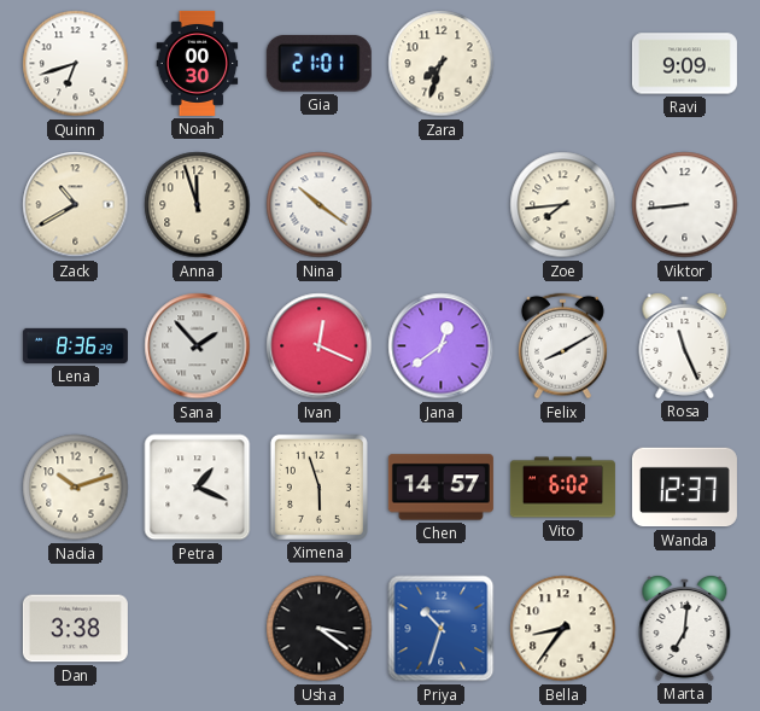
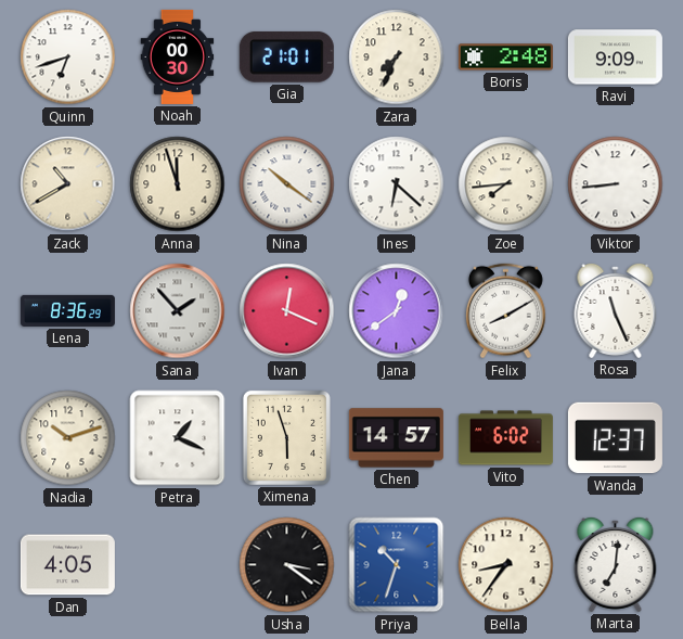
Zara: 7:33 -> 7:34
Boris: none -> 2:48
Ines: none -> 6:22
Dan: 3:38 -> 4:05
